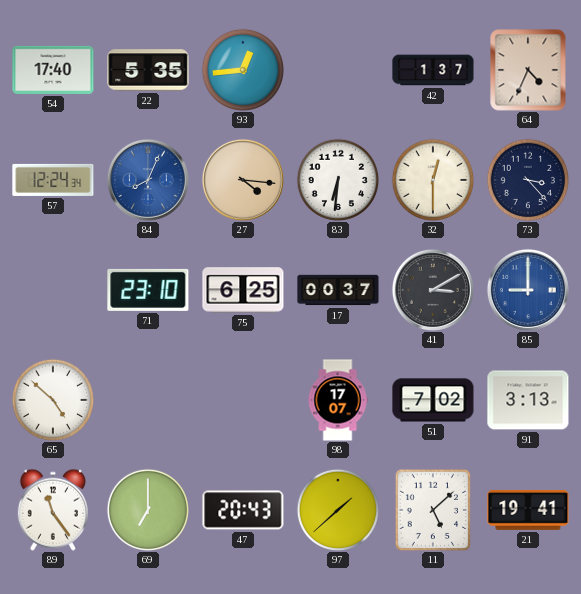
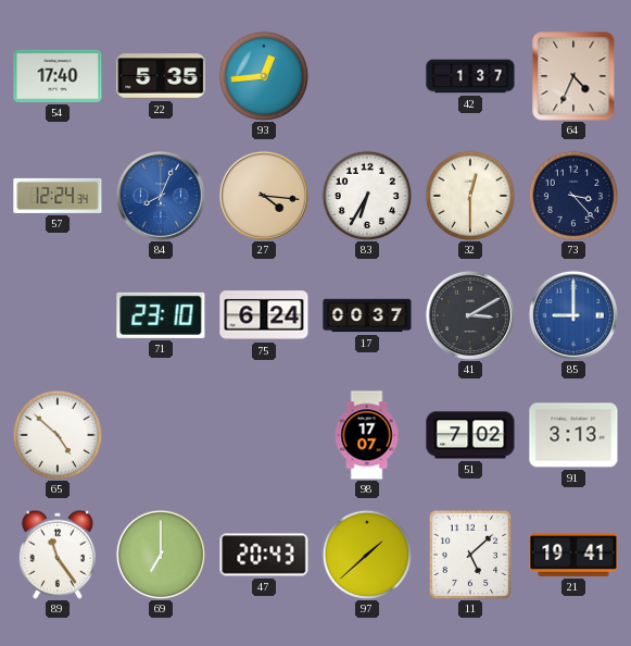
83: 6:31 -> 6:35
75: 6:25 -> 6:24
